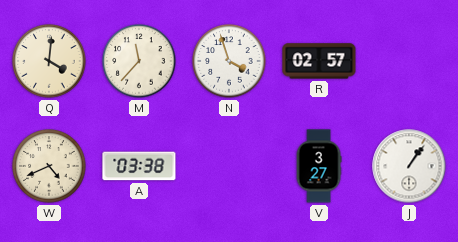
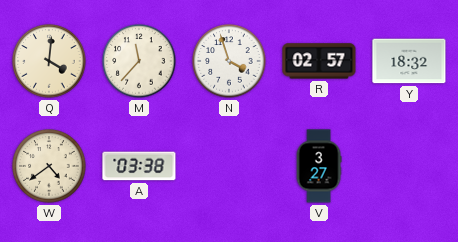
Y: none -> 18:32
W: 4:41 -> 4:39
J: 1:06 -> none
